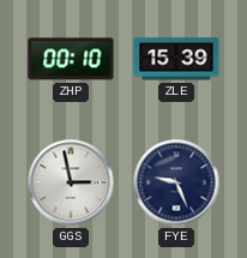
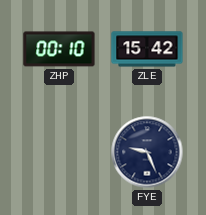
ZLE: 15:39 -> 15:42
GGS: 2:58 -> none
